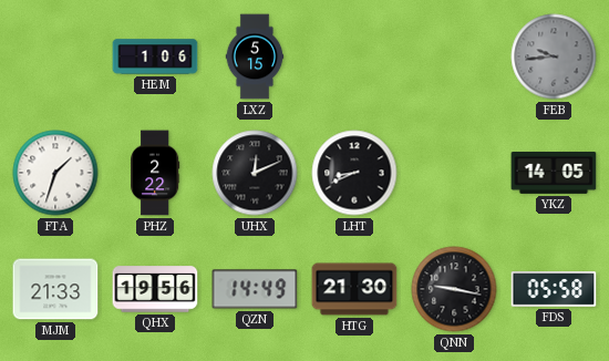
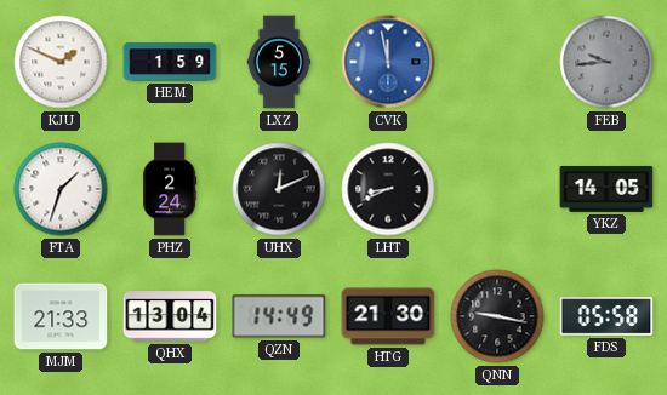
KJU: none -> 1:49
HEM: 1:06 -> 1:59
CVK: none -> 11:58
PHZ: 2:22 -> 2:24
QHX: 19:56 -> 13:04
